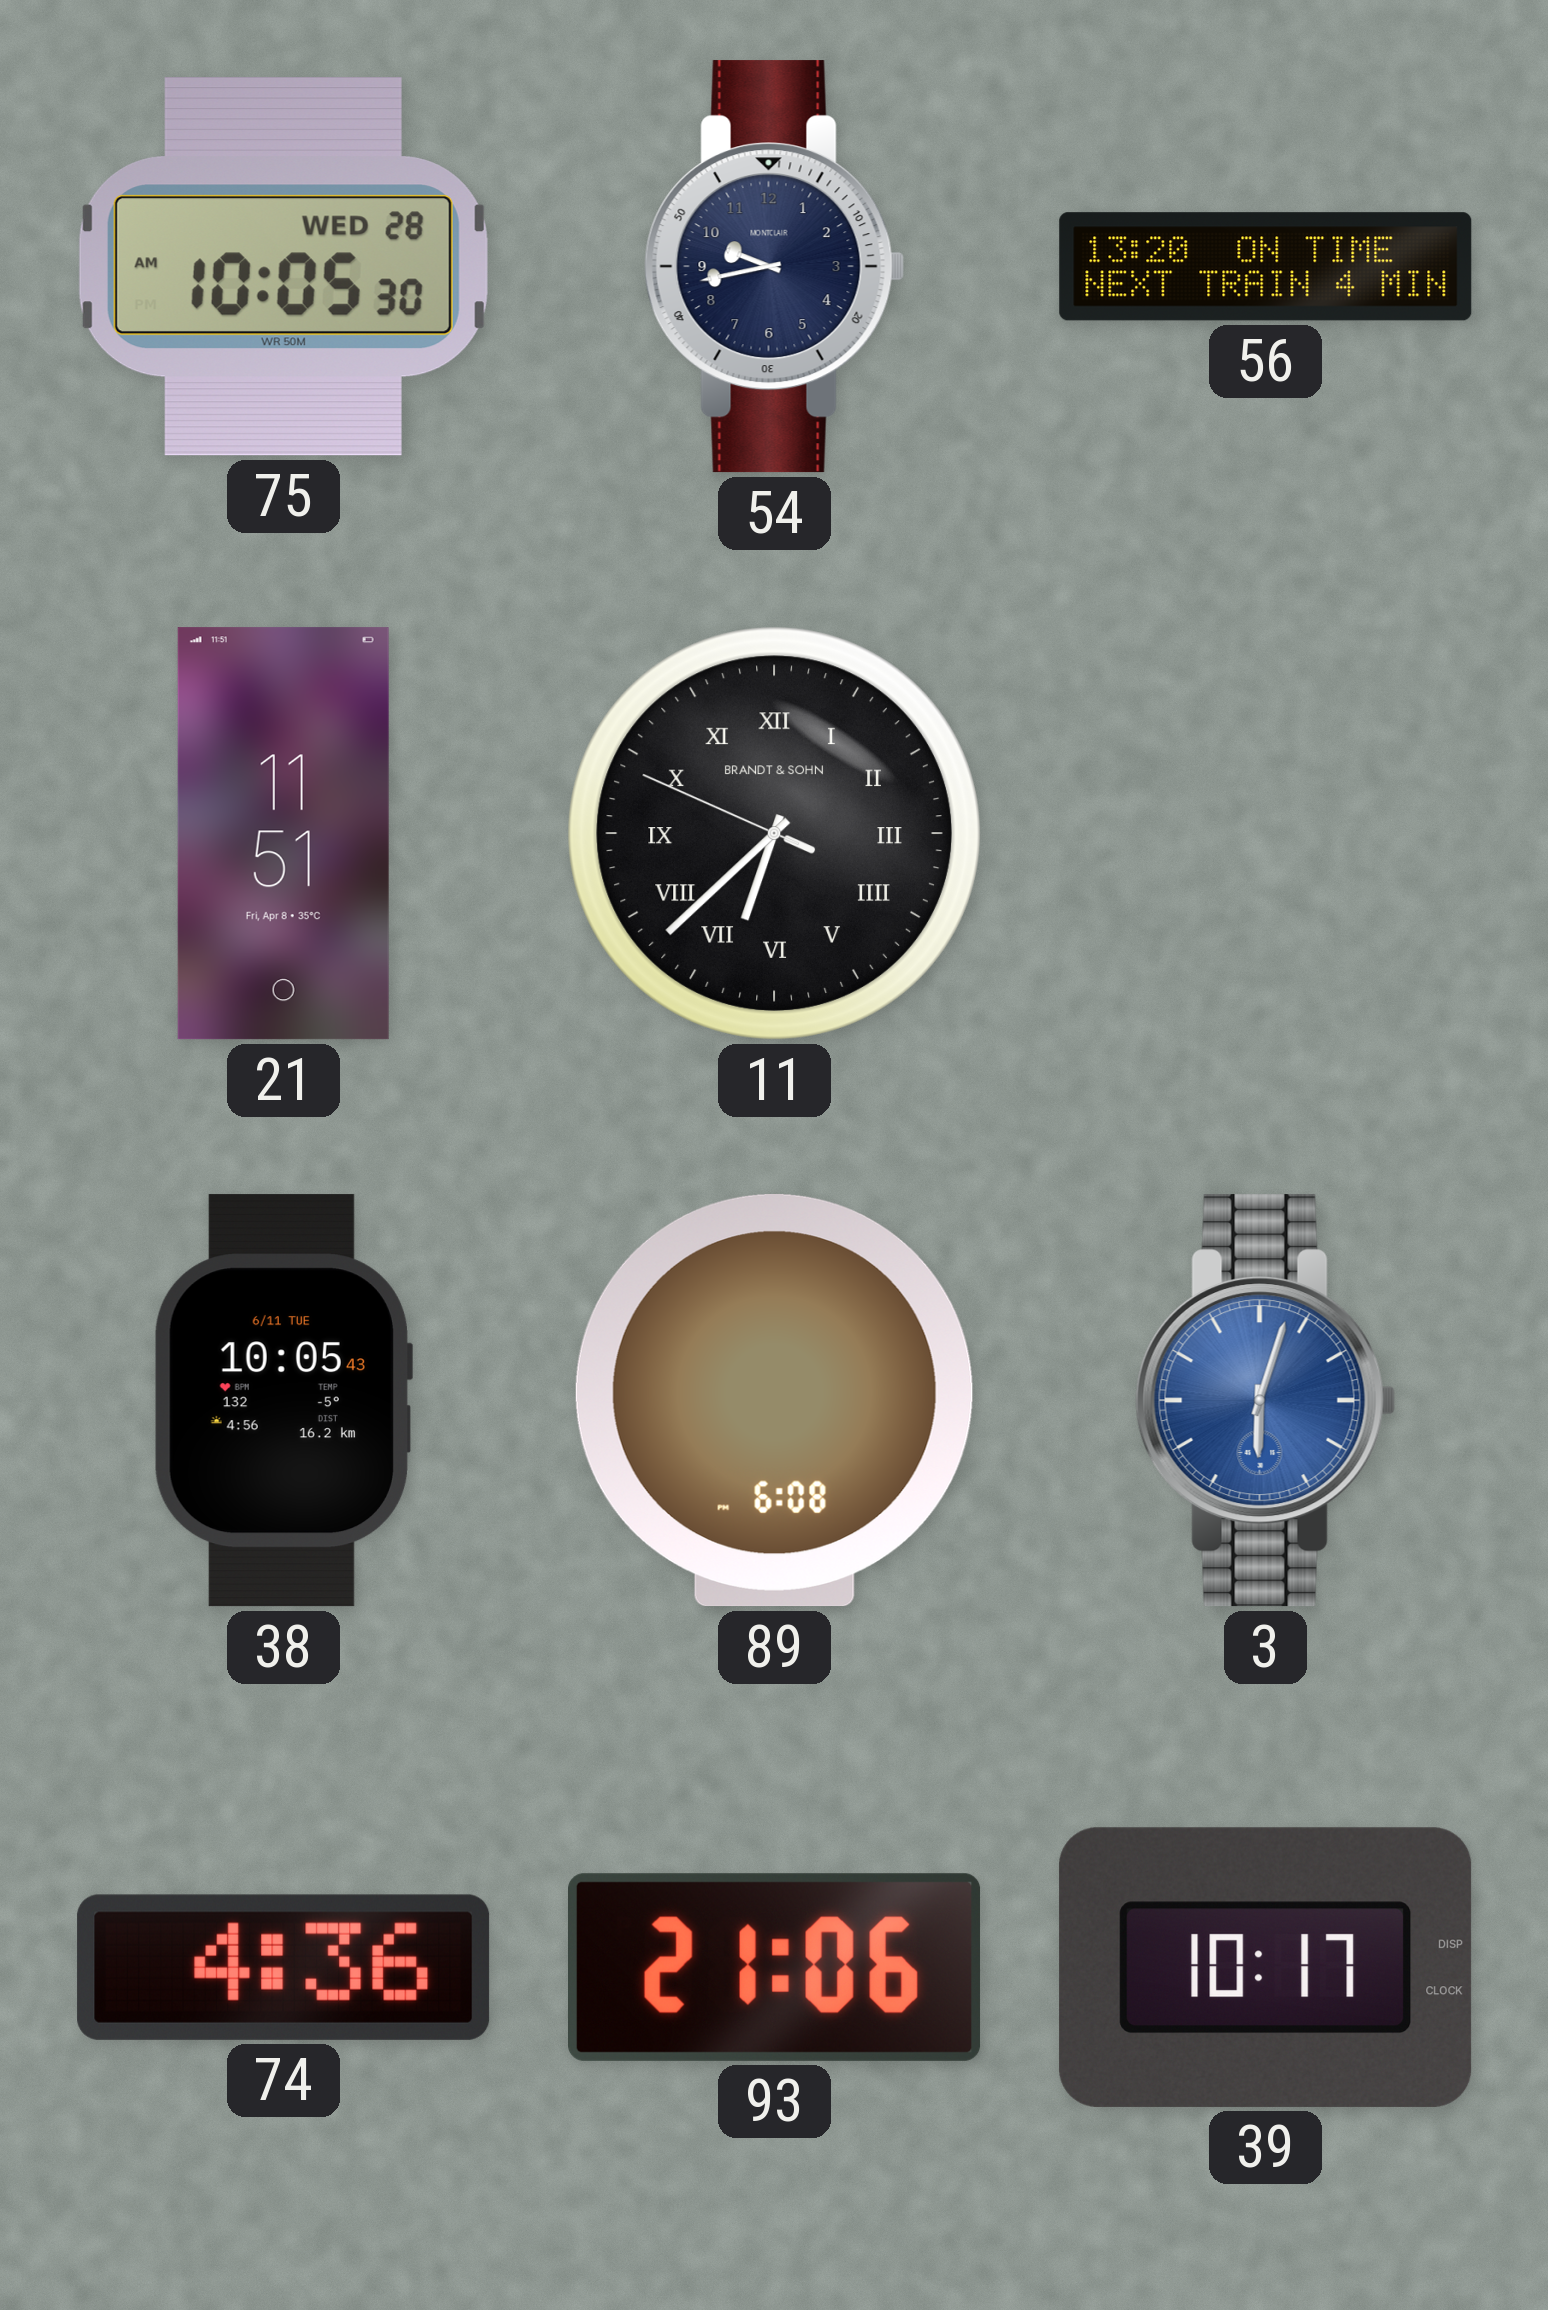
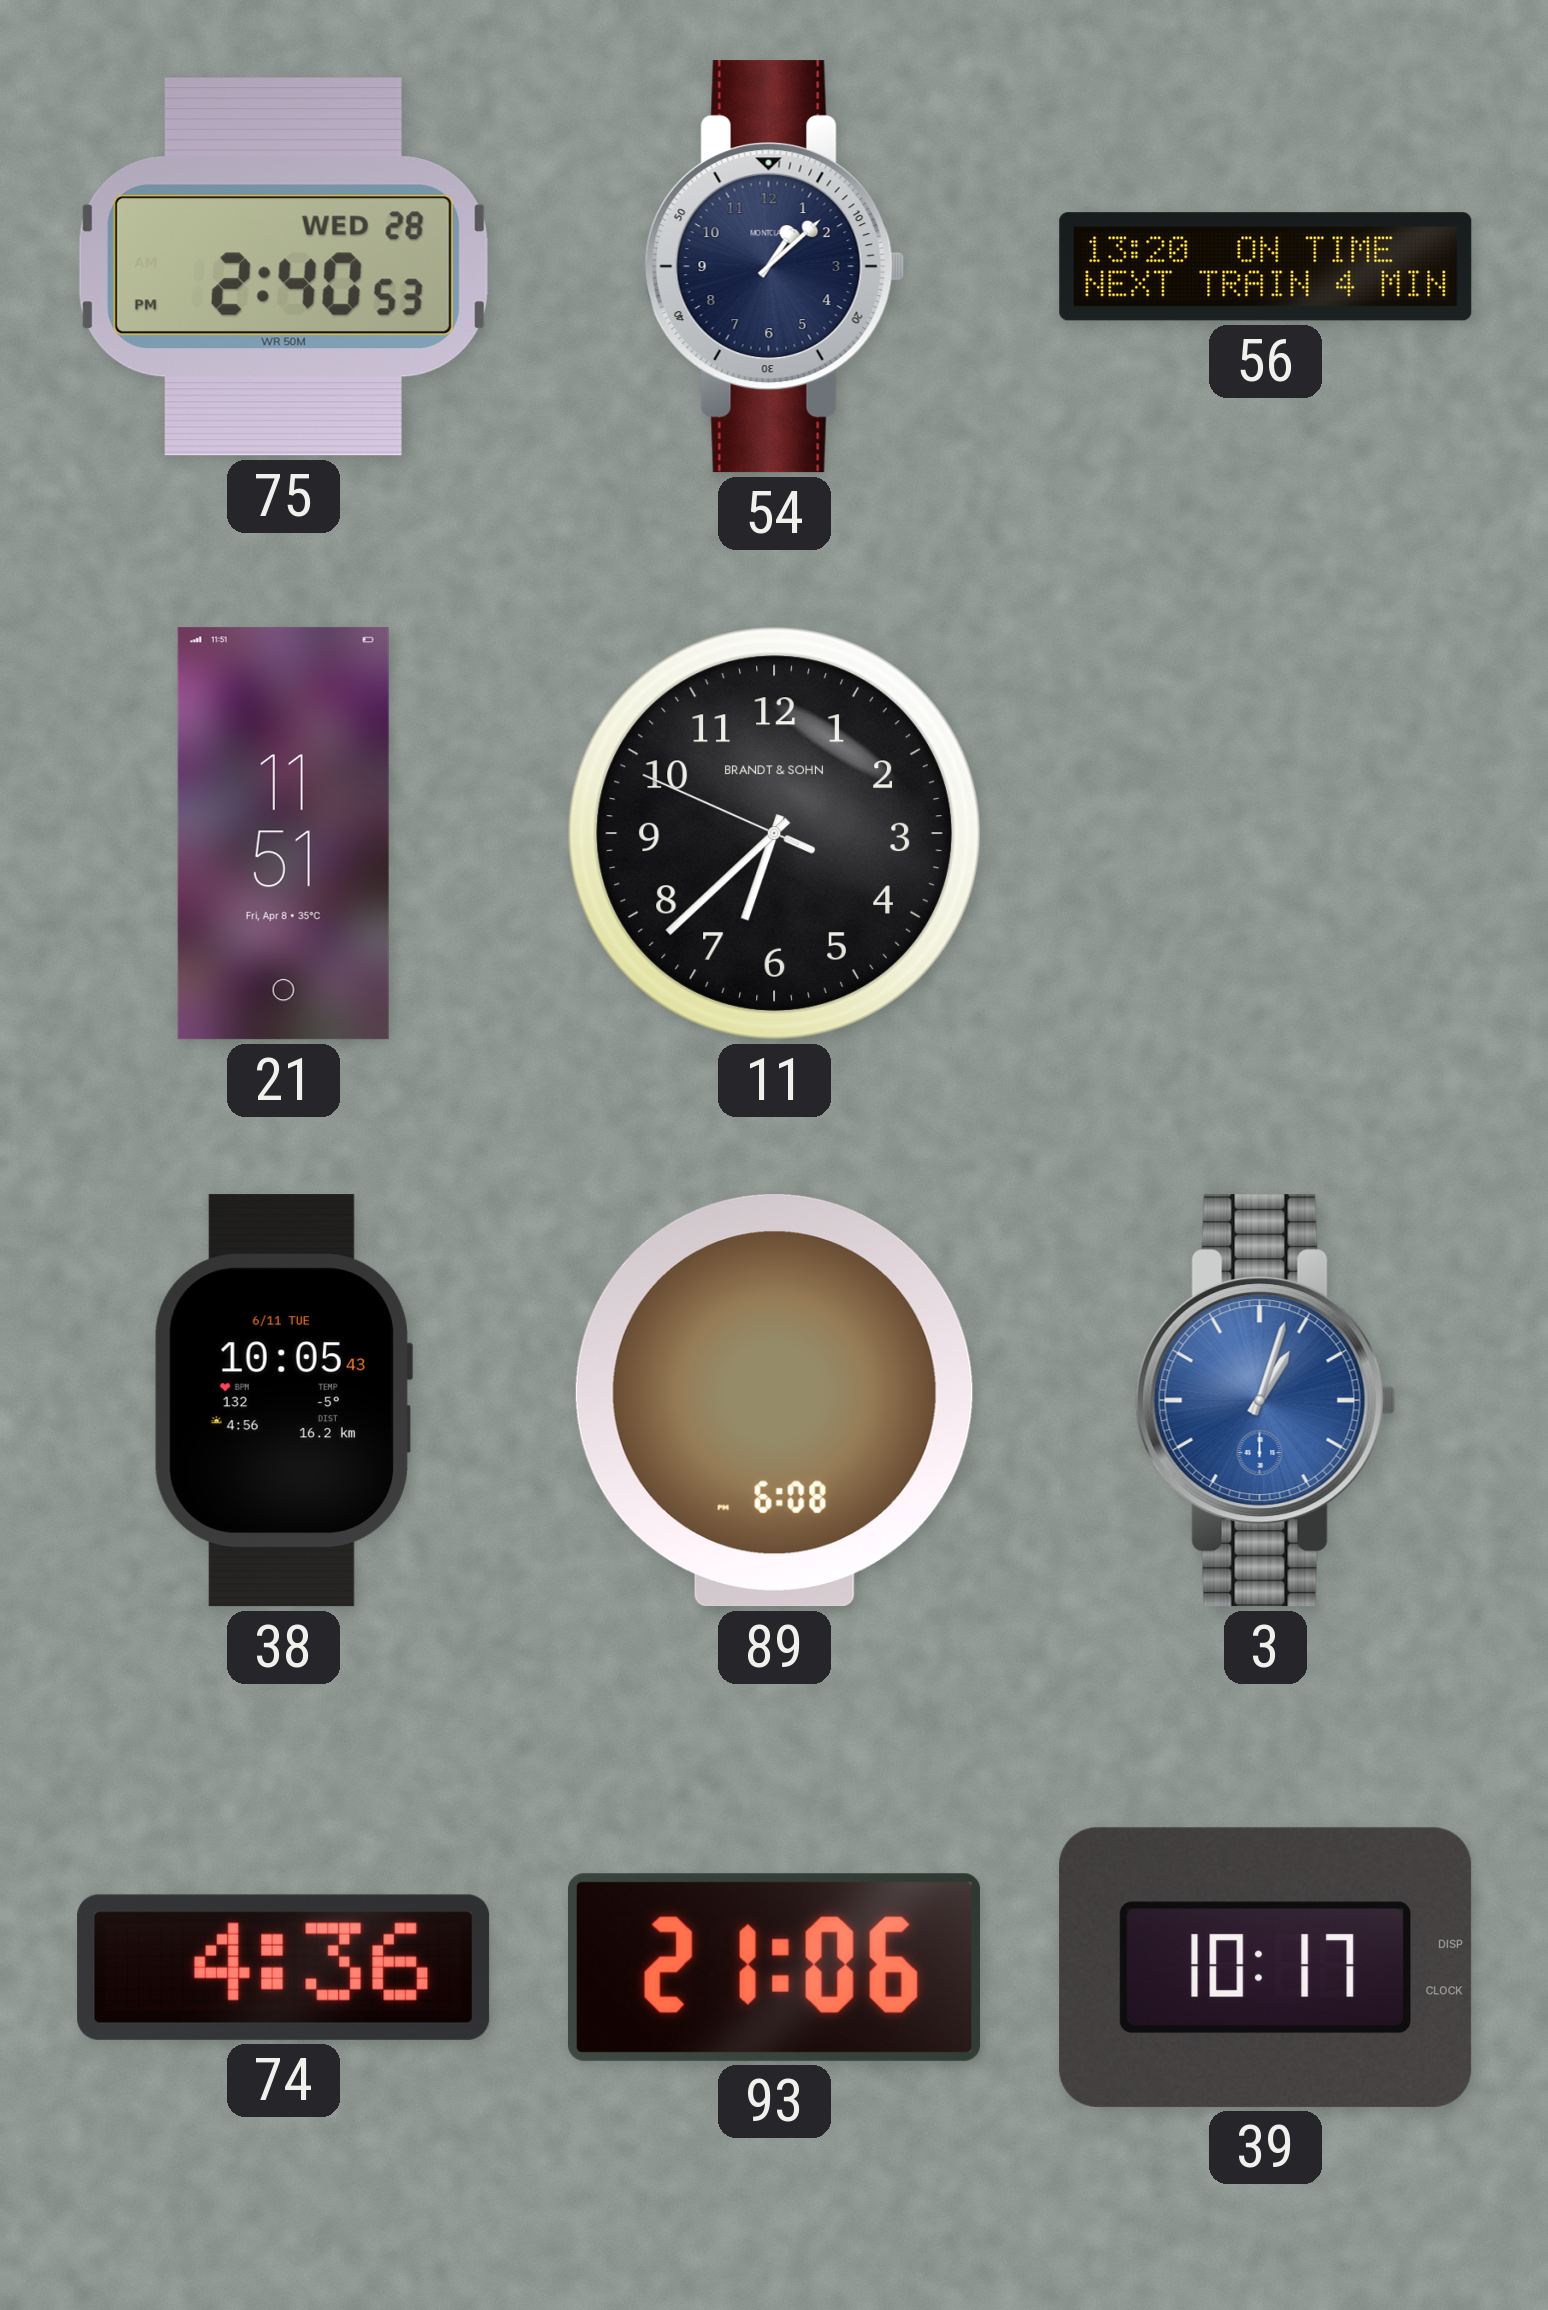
75: 10:05 -> 2:40
54: 9:43 -> 1:08
11 numerals: Roman -> Arabic
3: 6:03 -> 1:03
